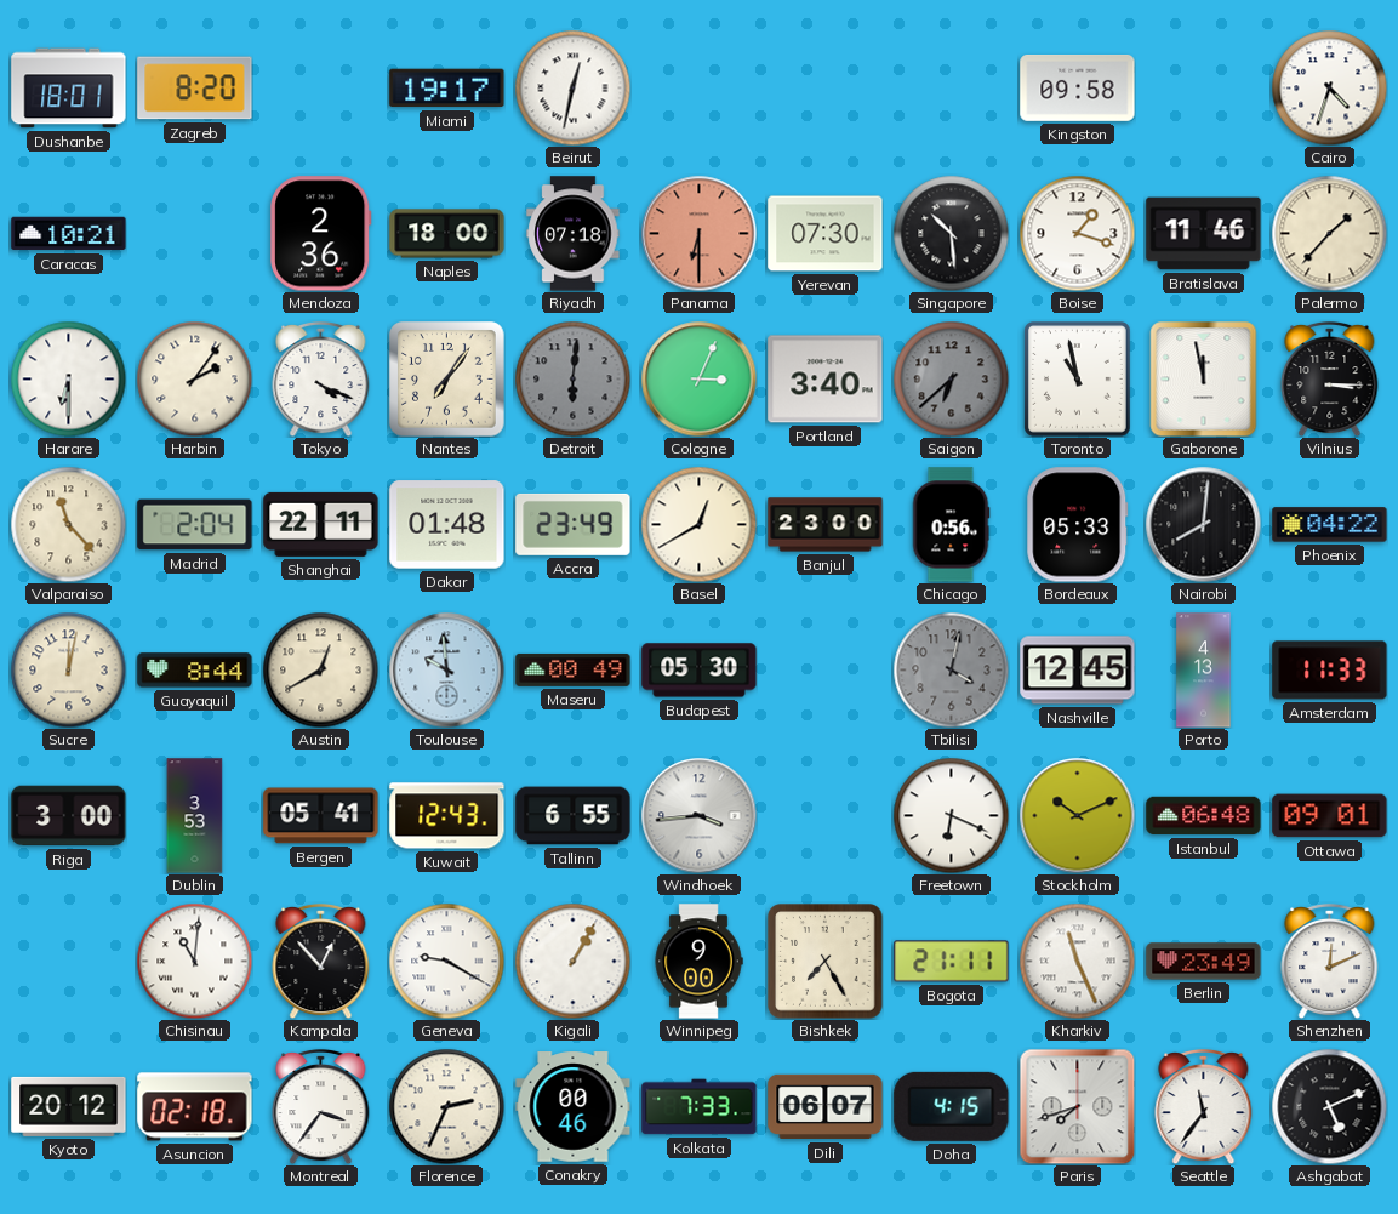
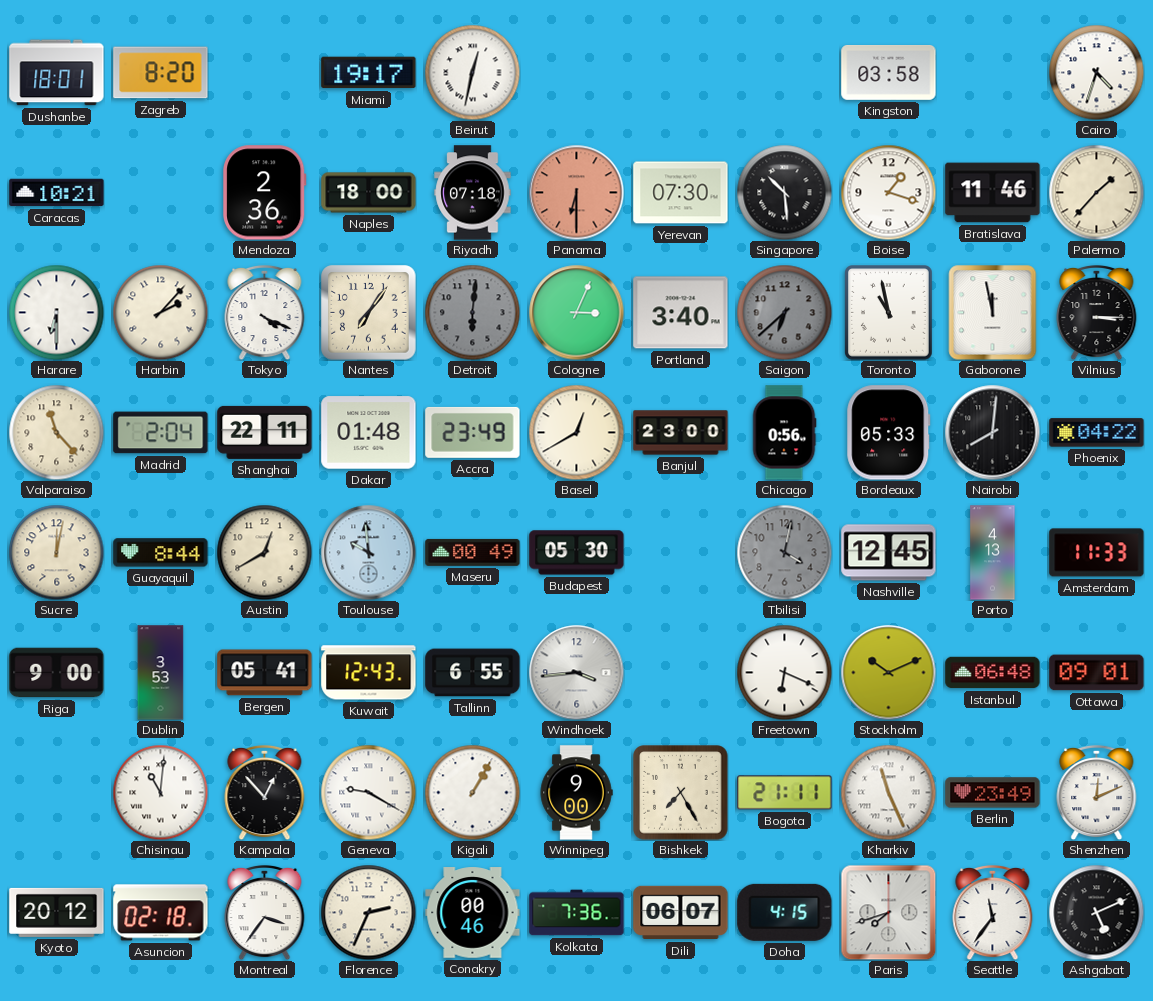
Kingston: 09:58 -> 03:58
Harbin: 2:06 -> 2:07
Riga: 3:00 -> 9:00
Kolkata: 7:33 -> 7:36
